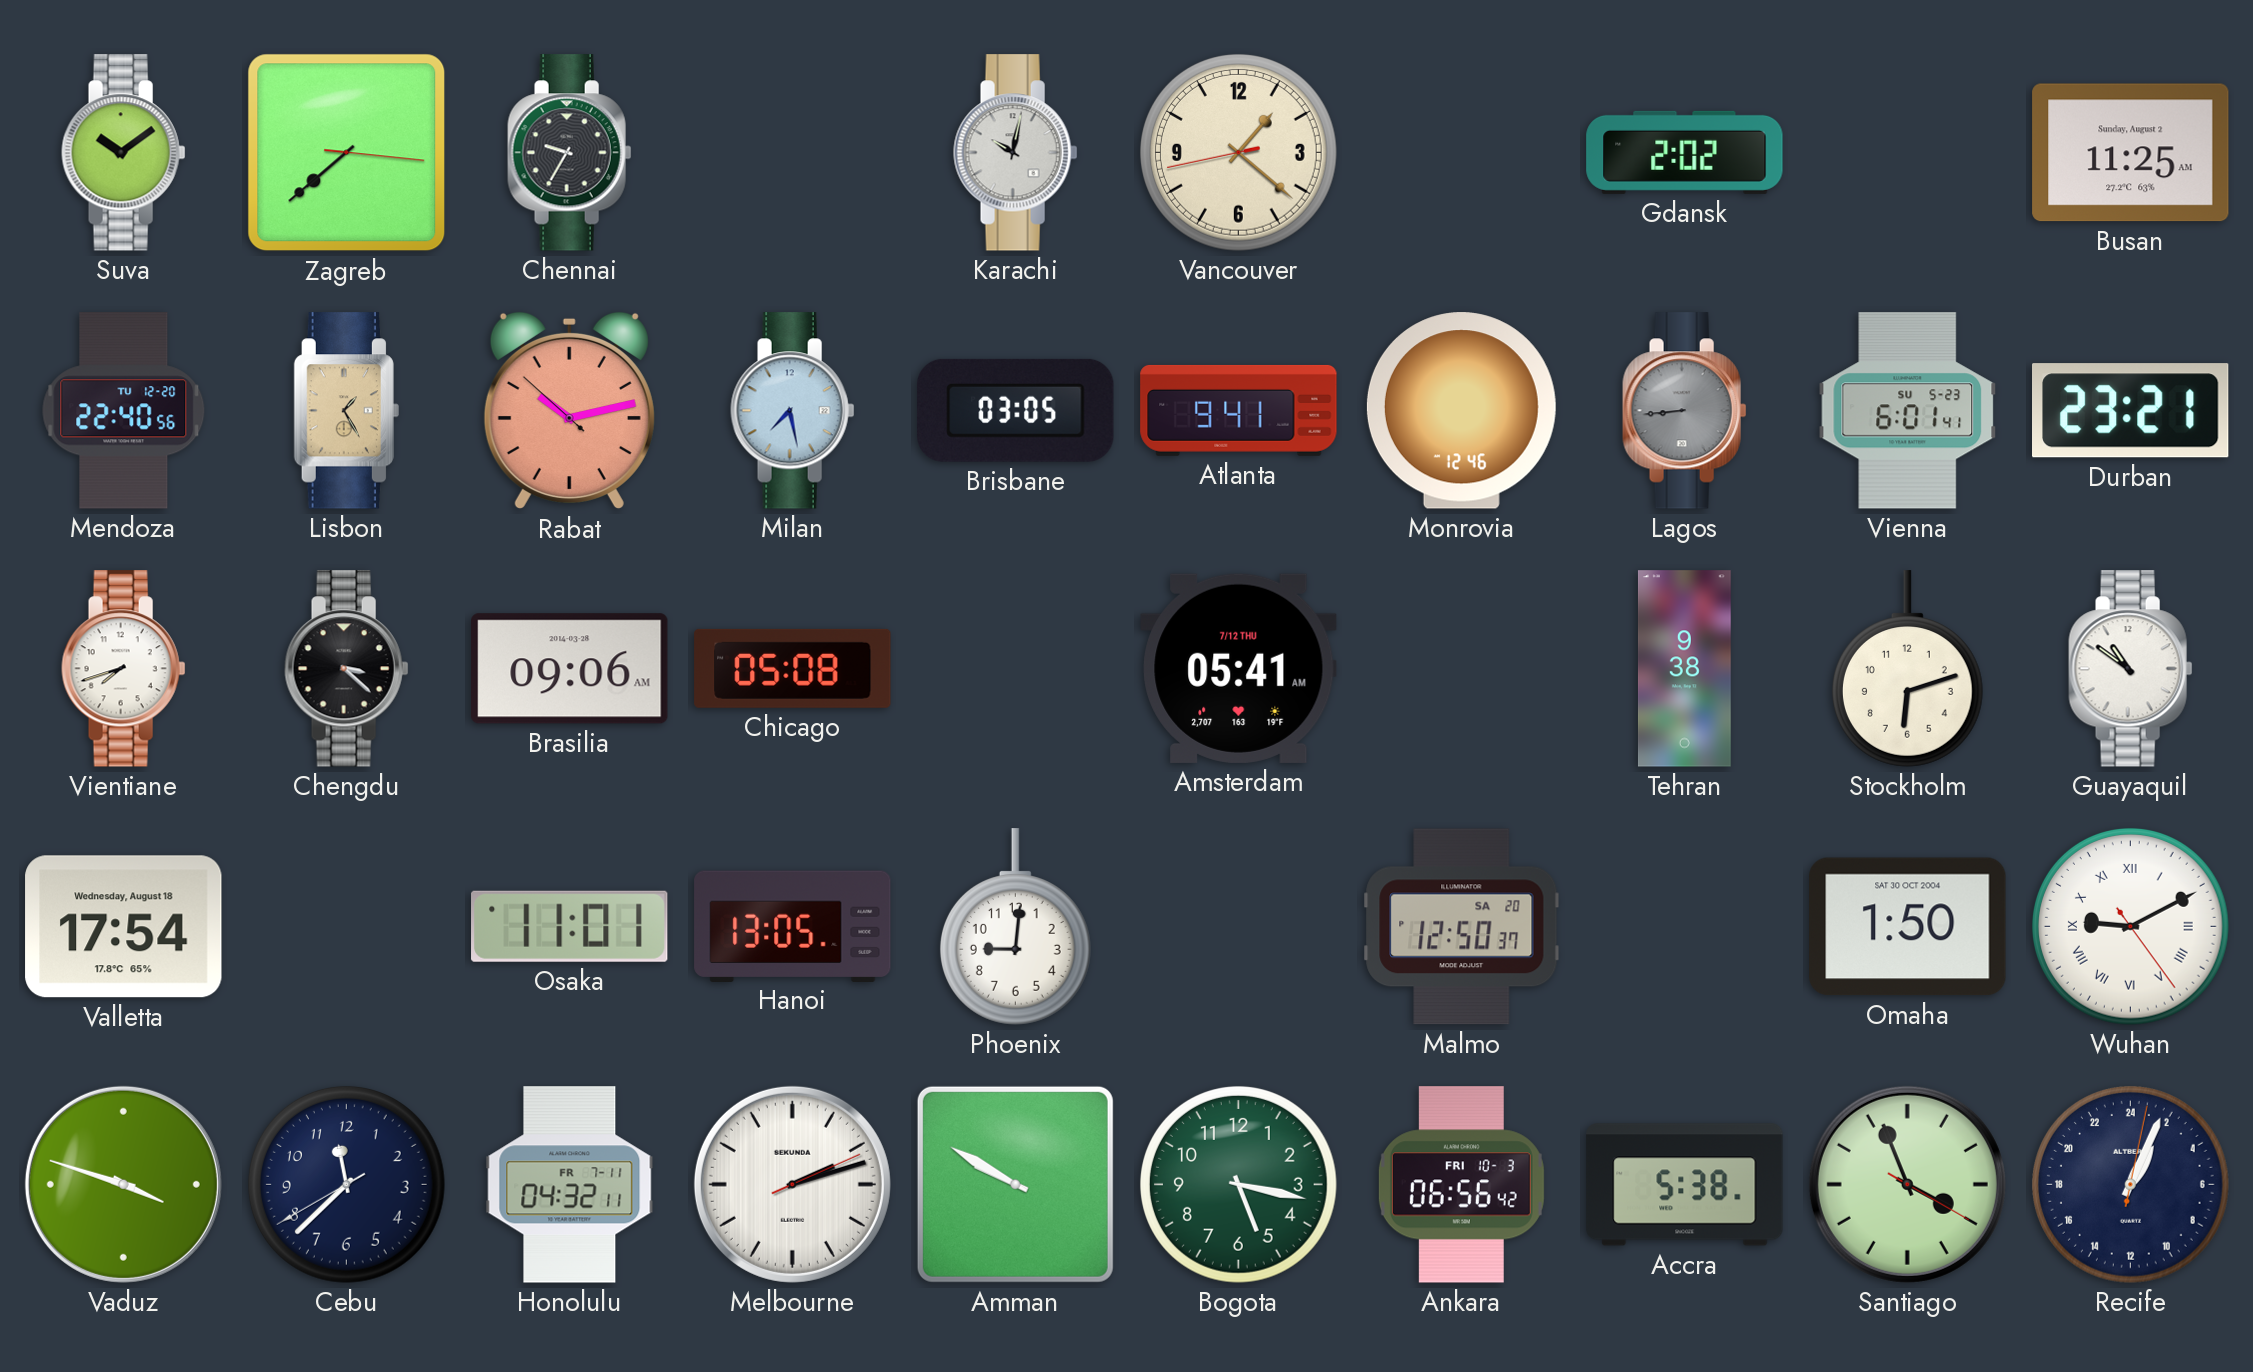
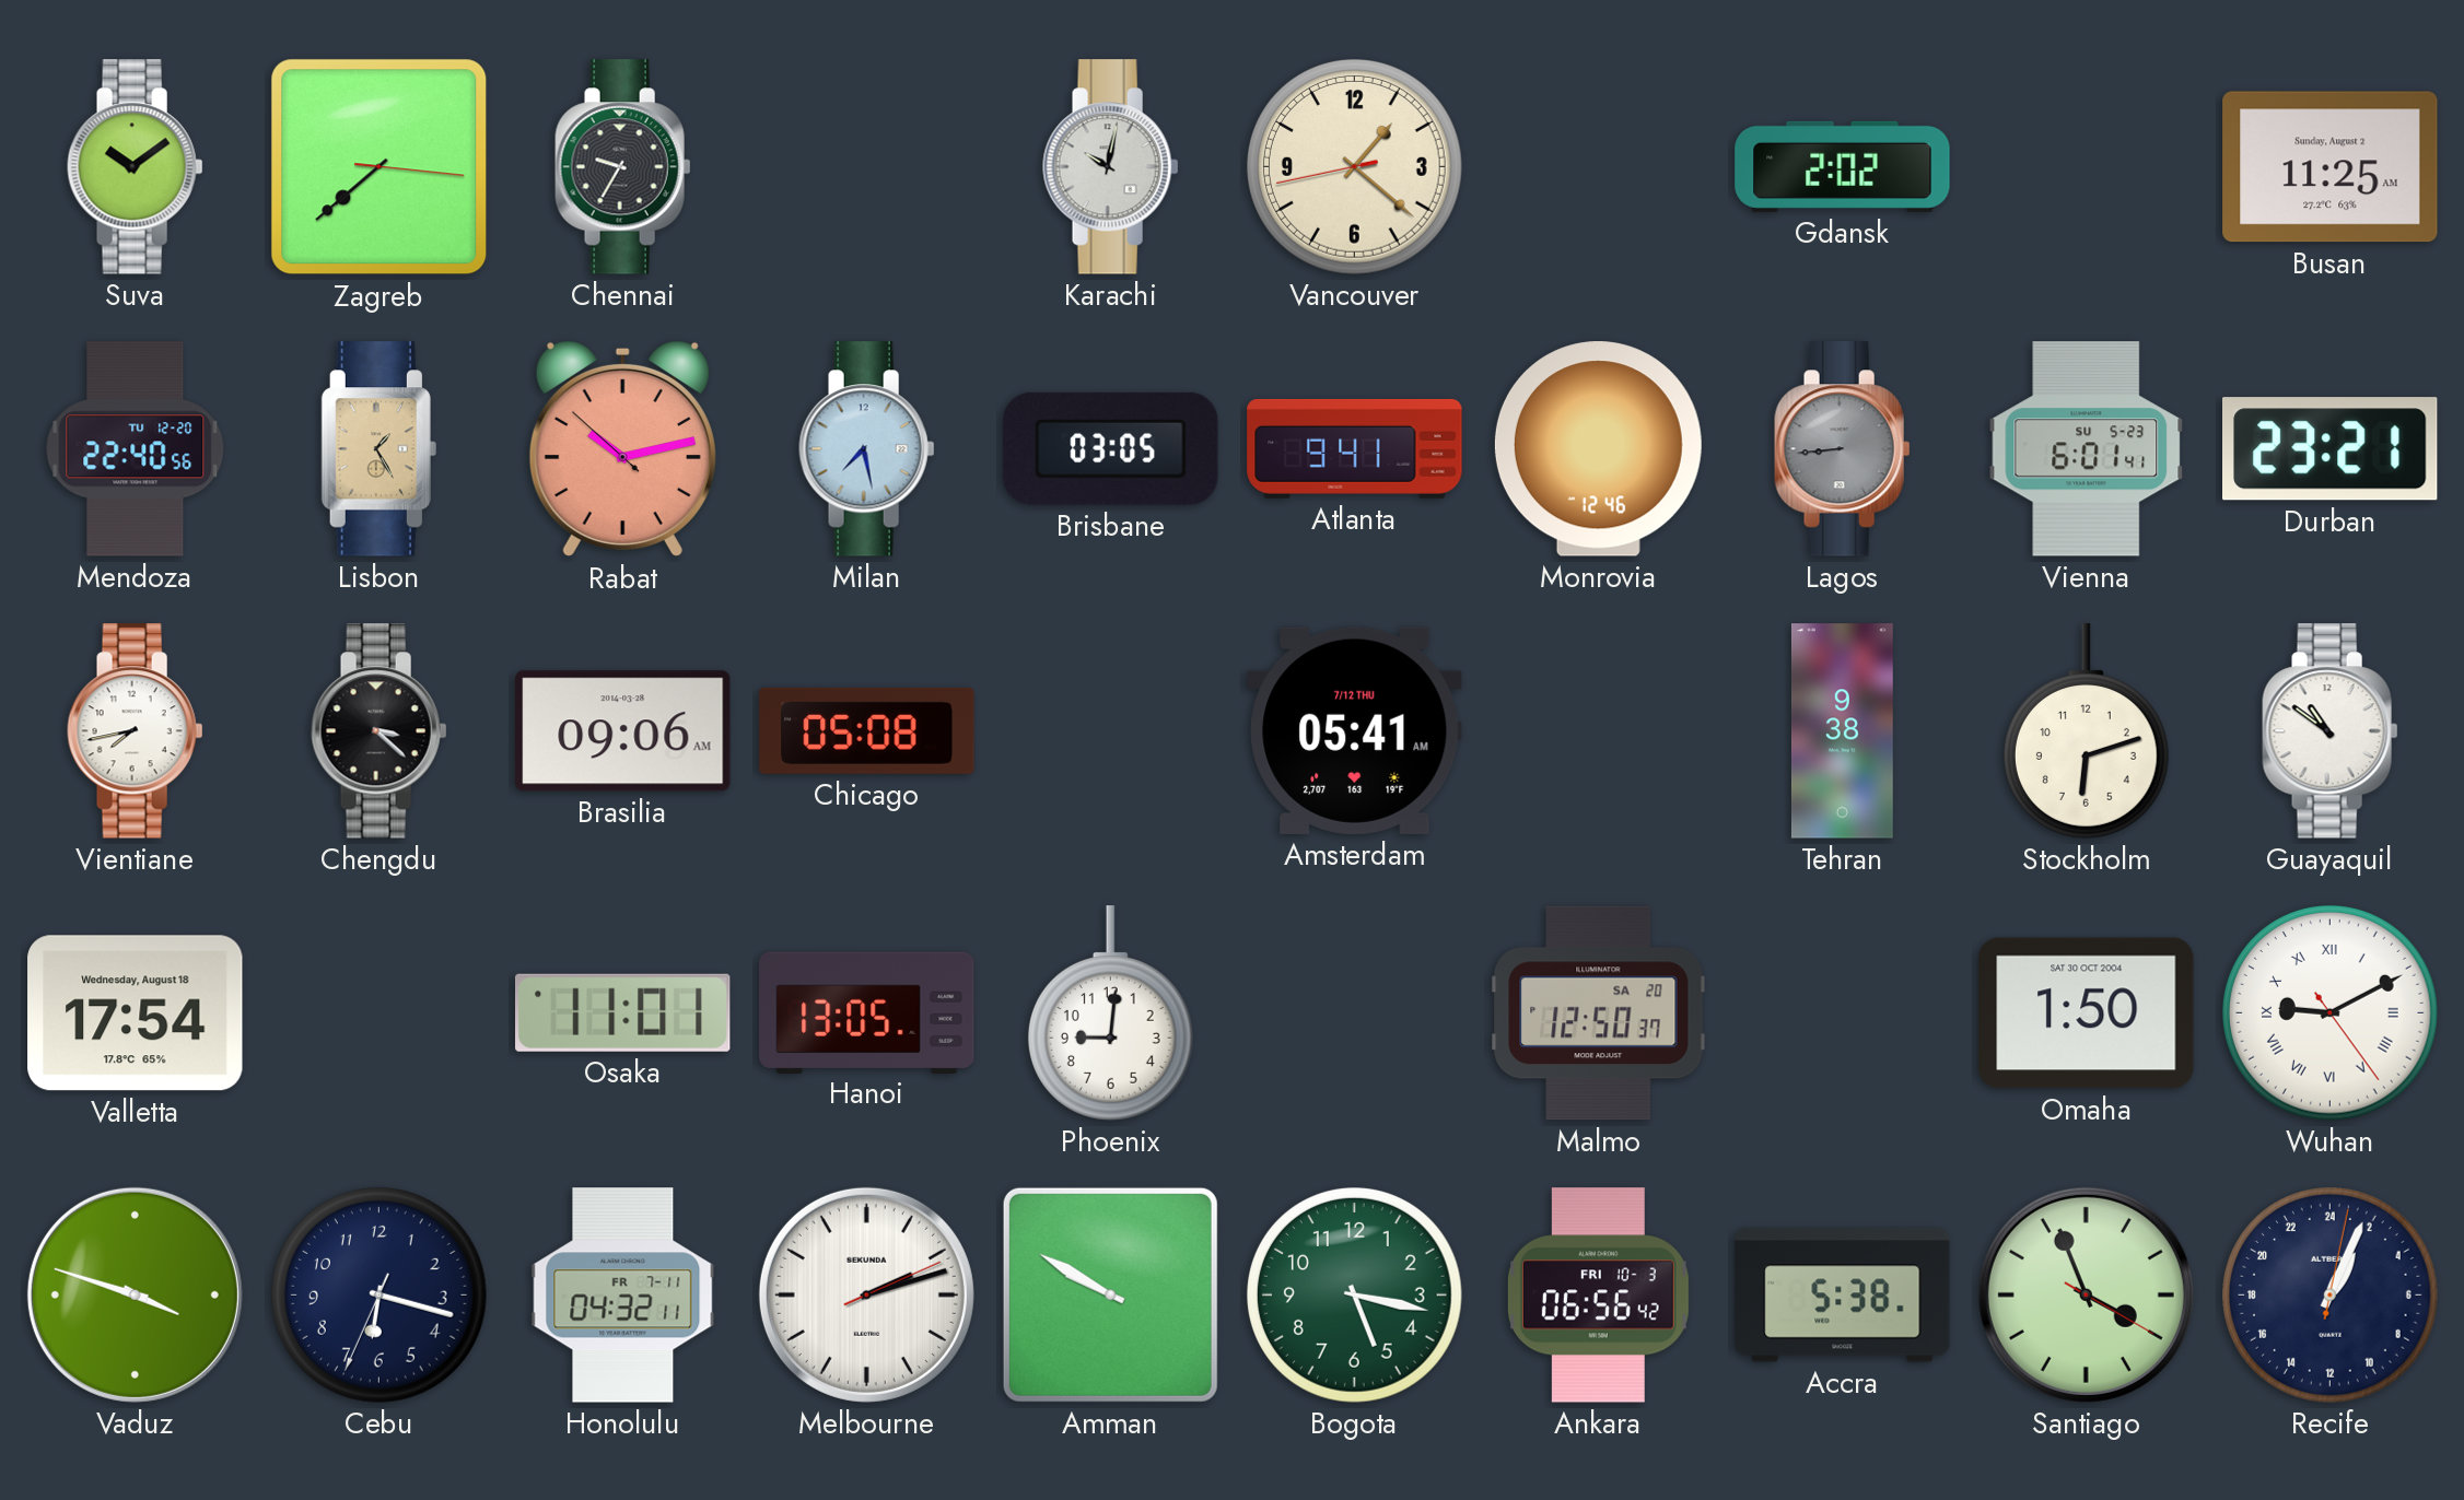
Vientiane: 7:42 -> 7:43
Cebu: 11:37 -> 6:17
